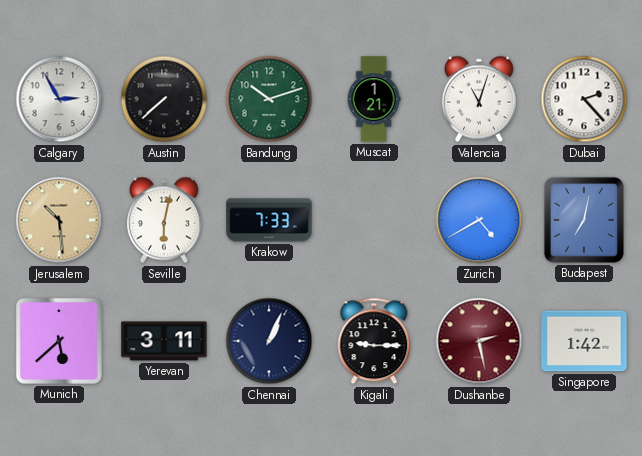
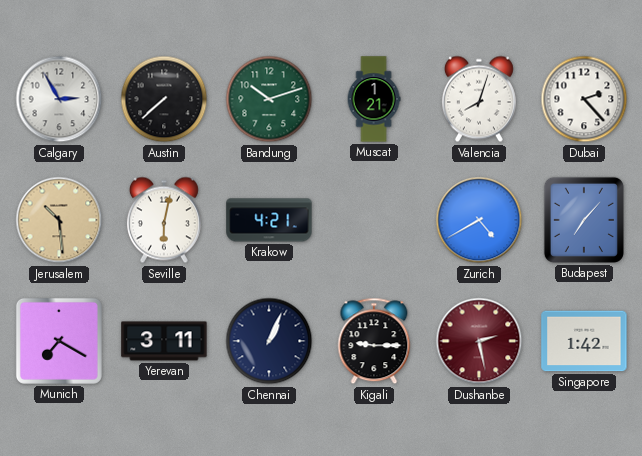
Valencia: 11:03 -> 8:03
Krakow: 7:33 -> 4:21
Budapest: 7:02 -> 7:07
Munich: 5:38 -> 7:20
